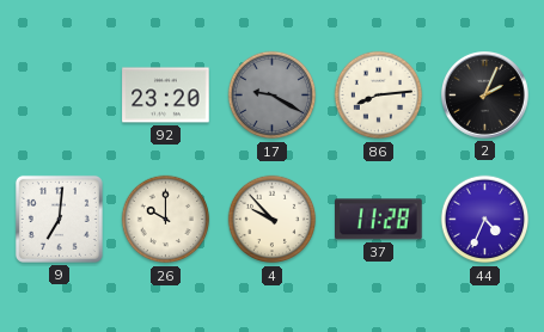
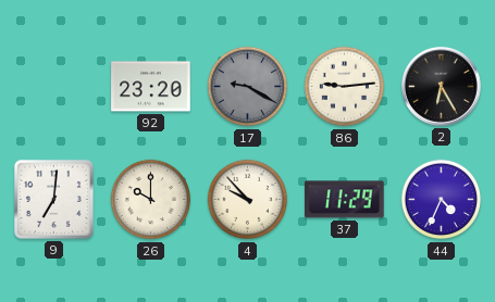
86: 8:14 -> 9:14
2: 2:04 -> 6:25
37: 11:28 -> 11:29
